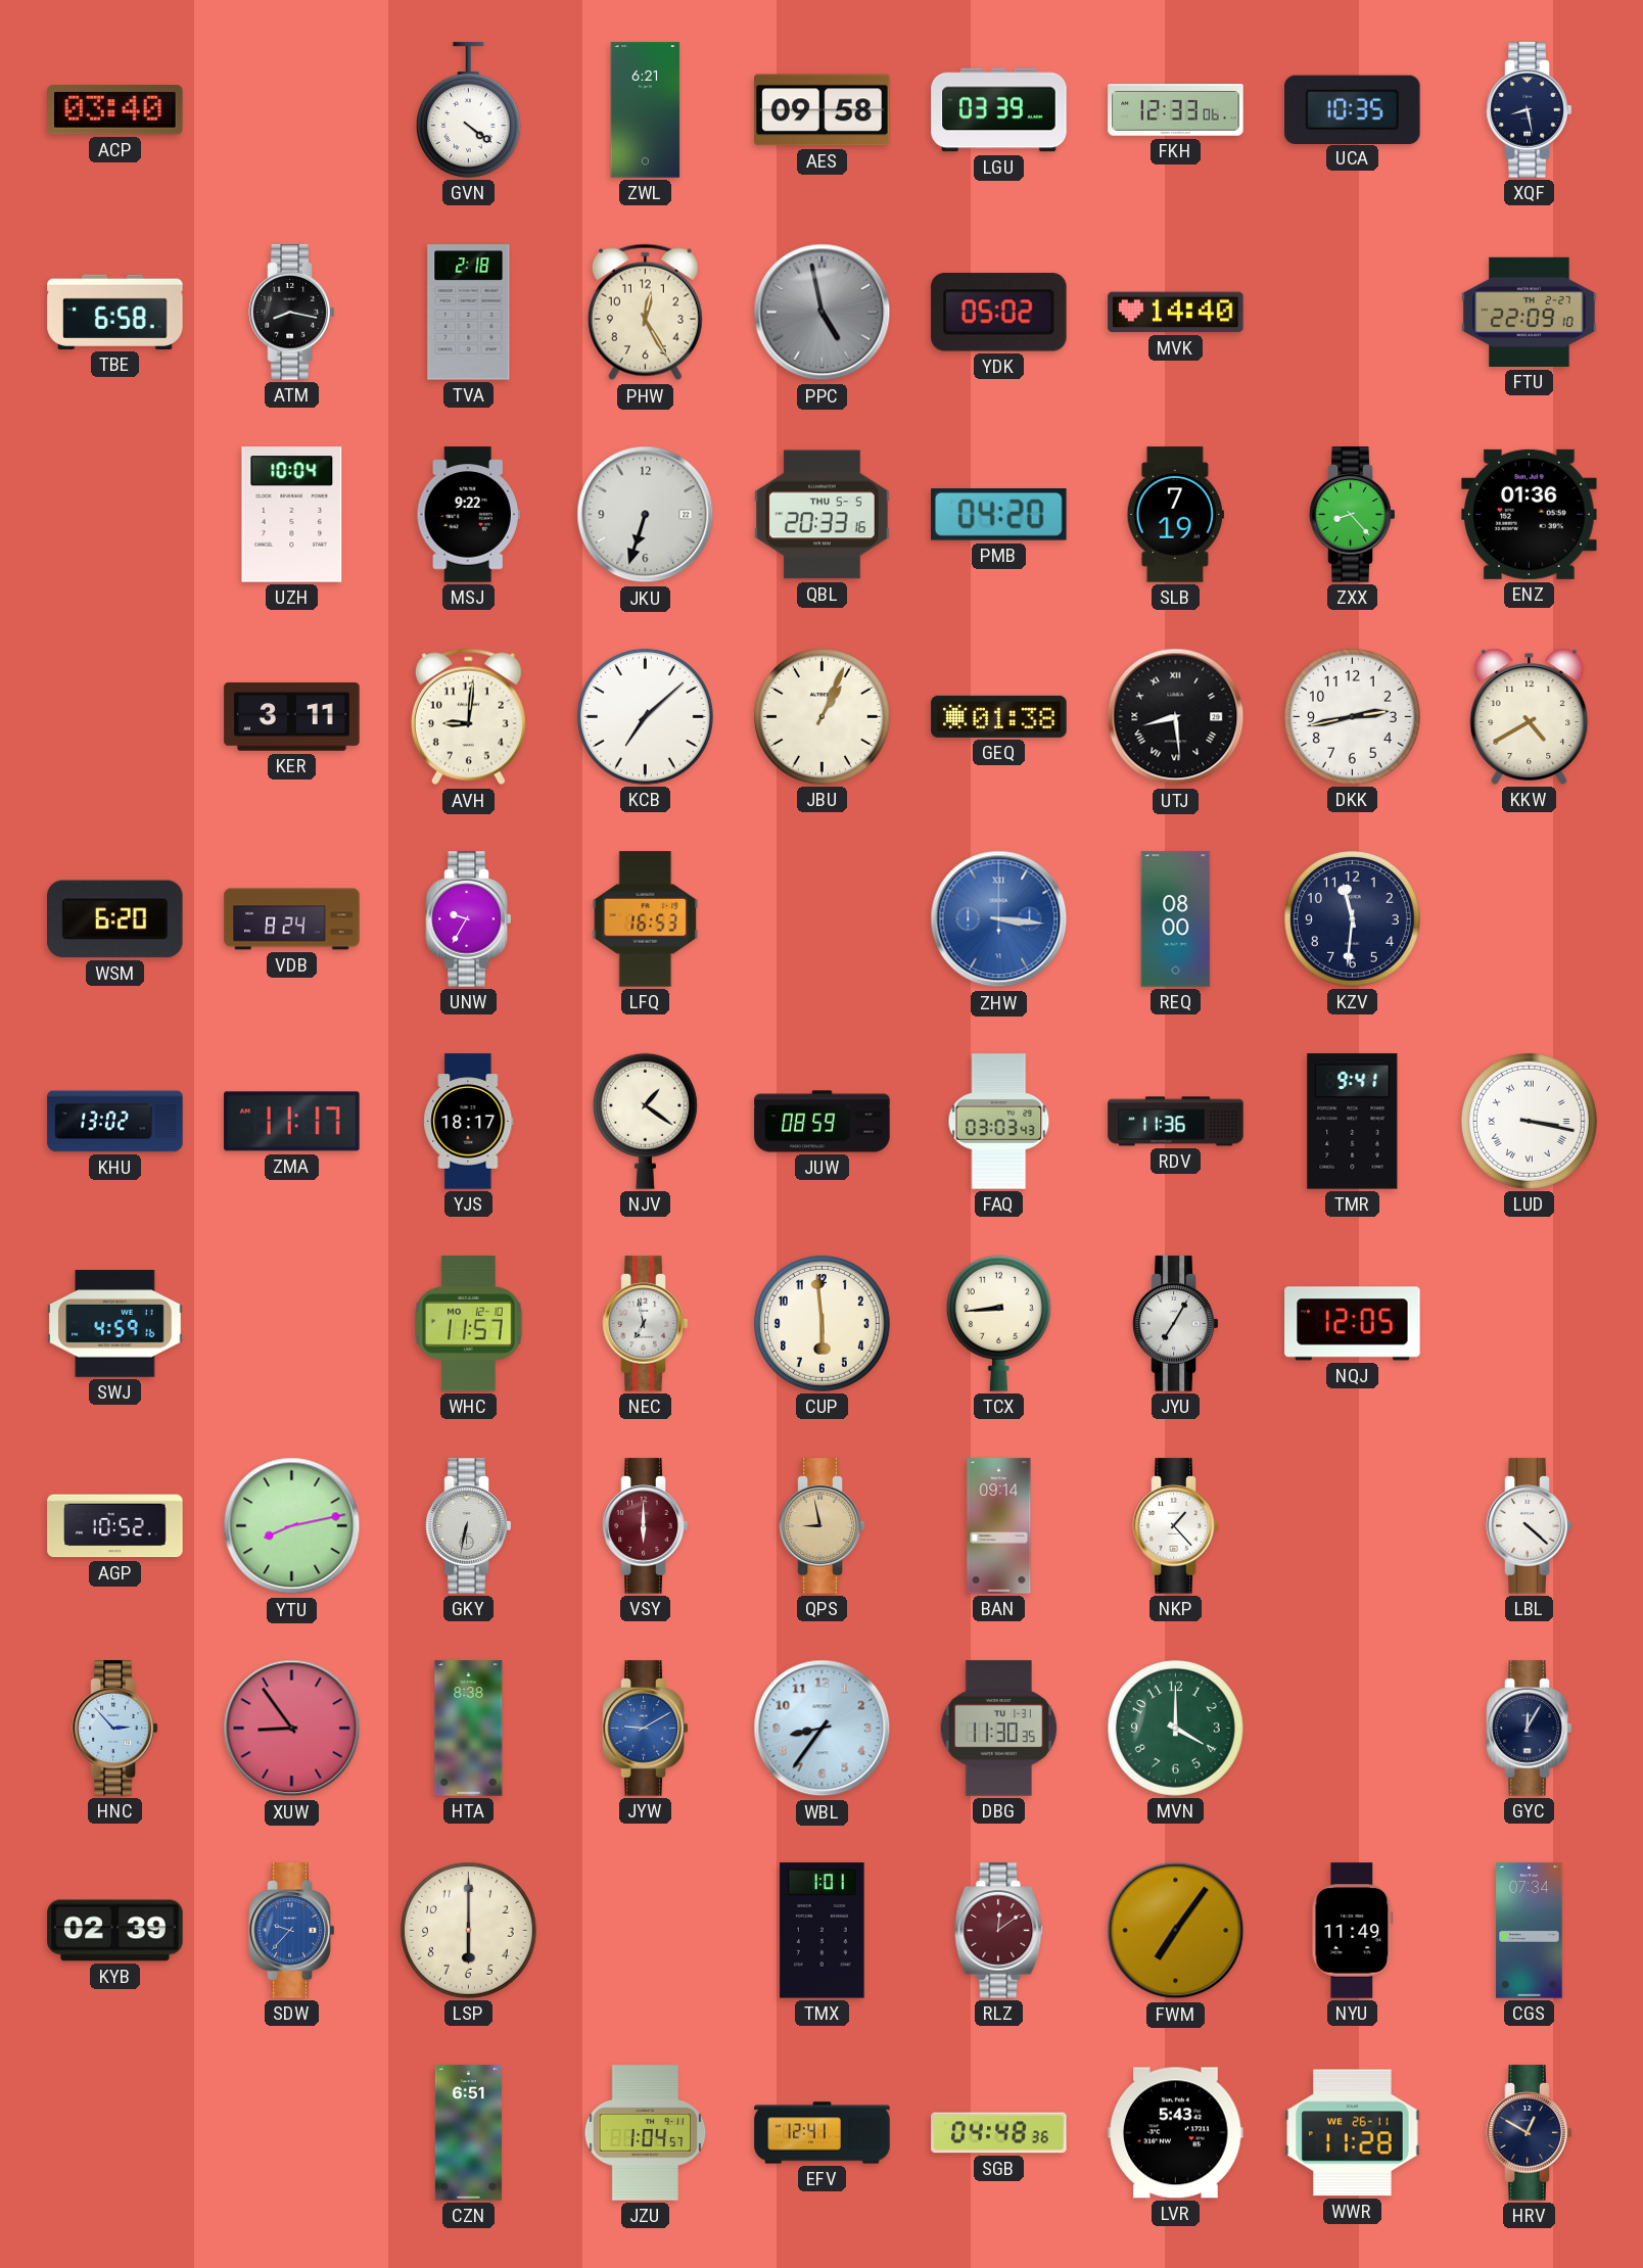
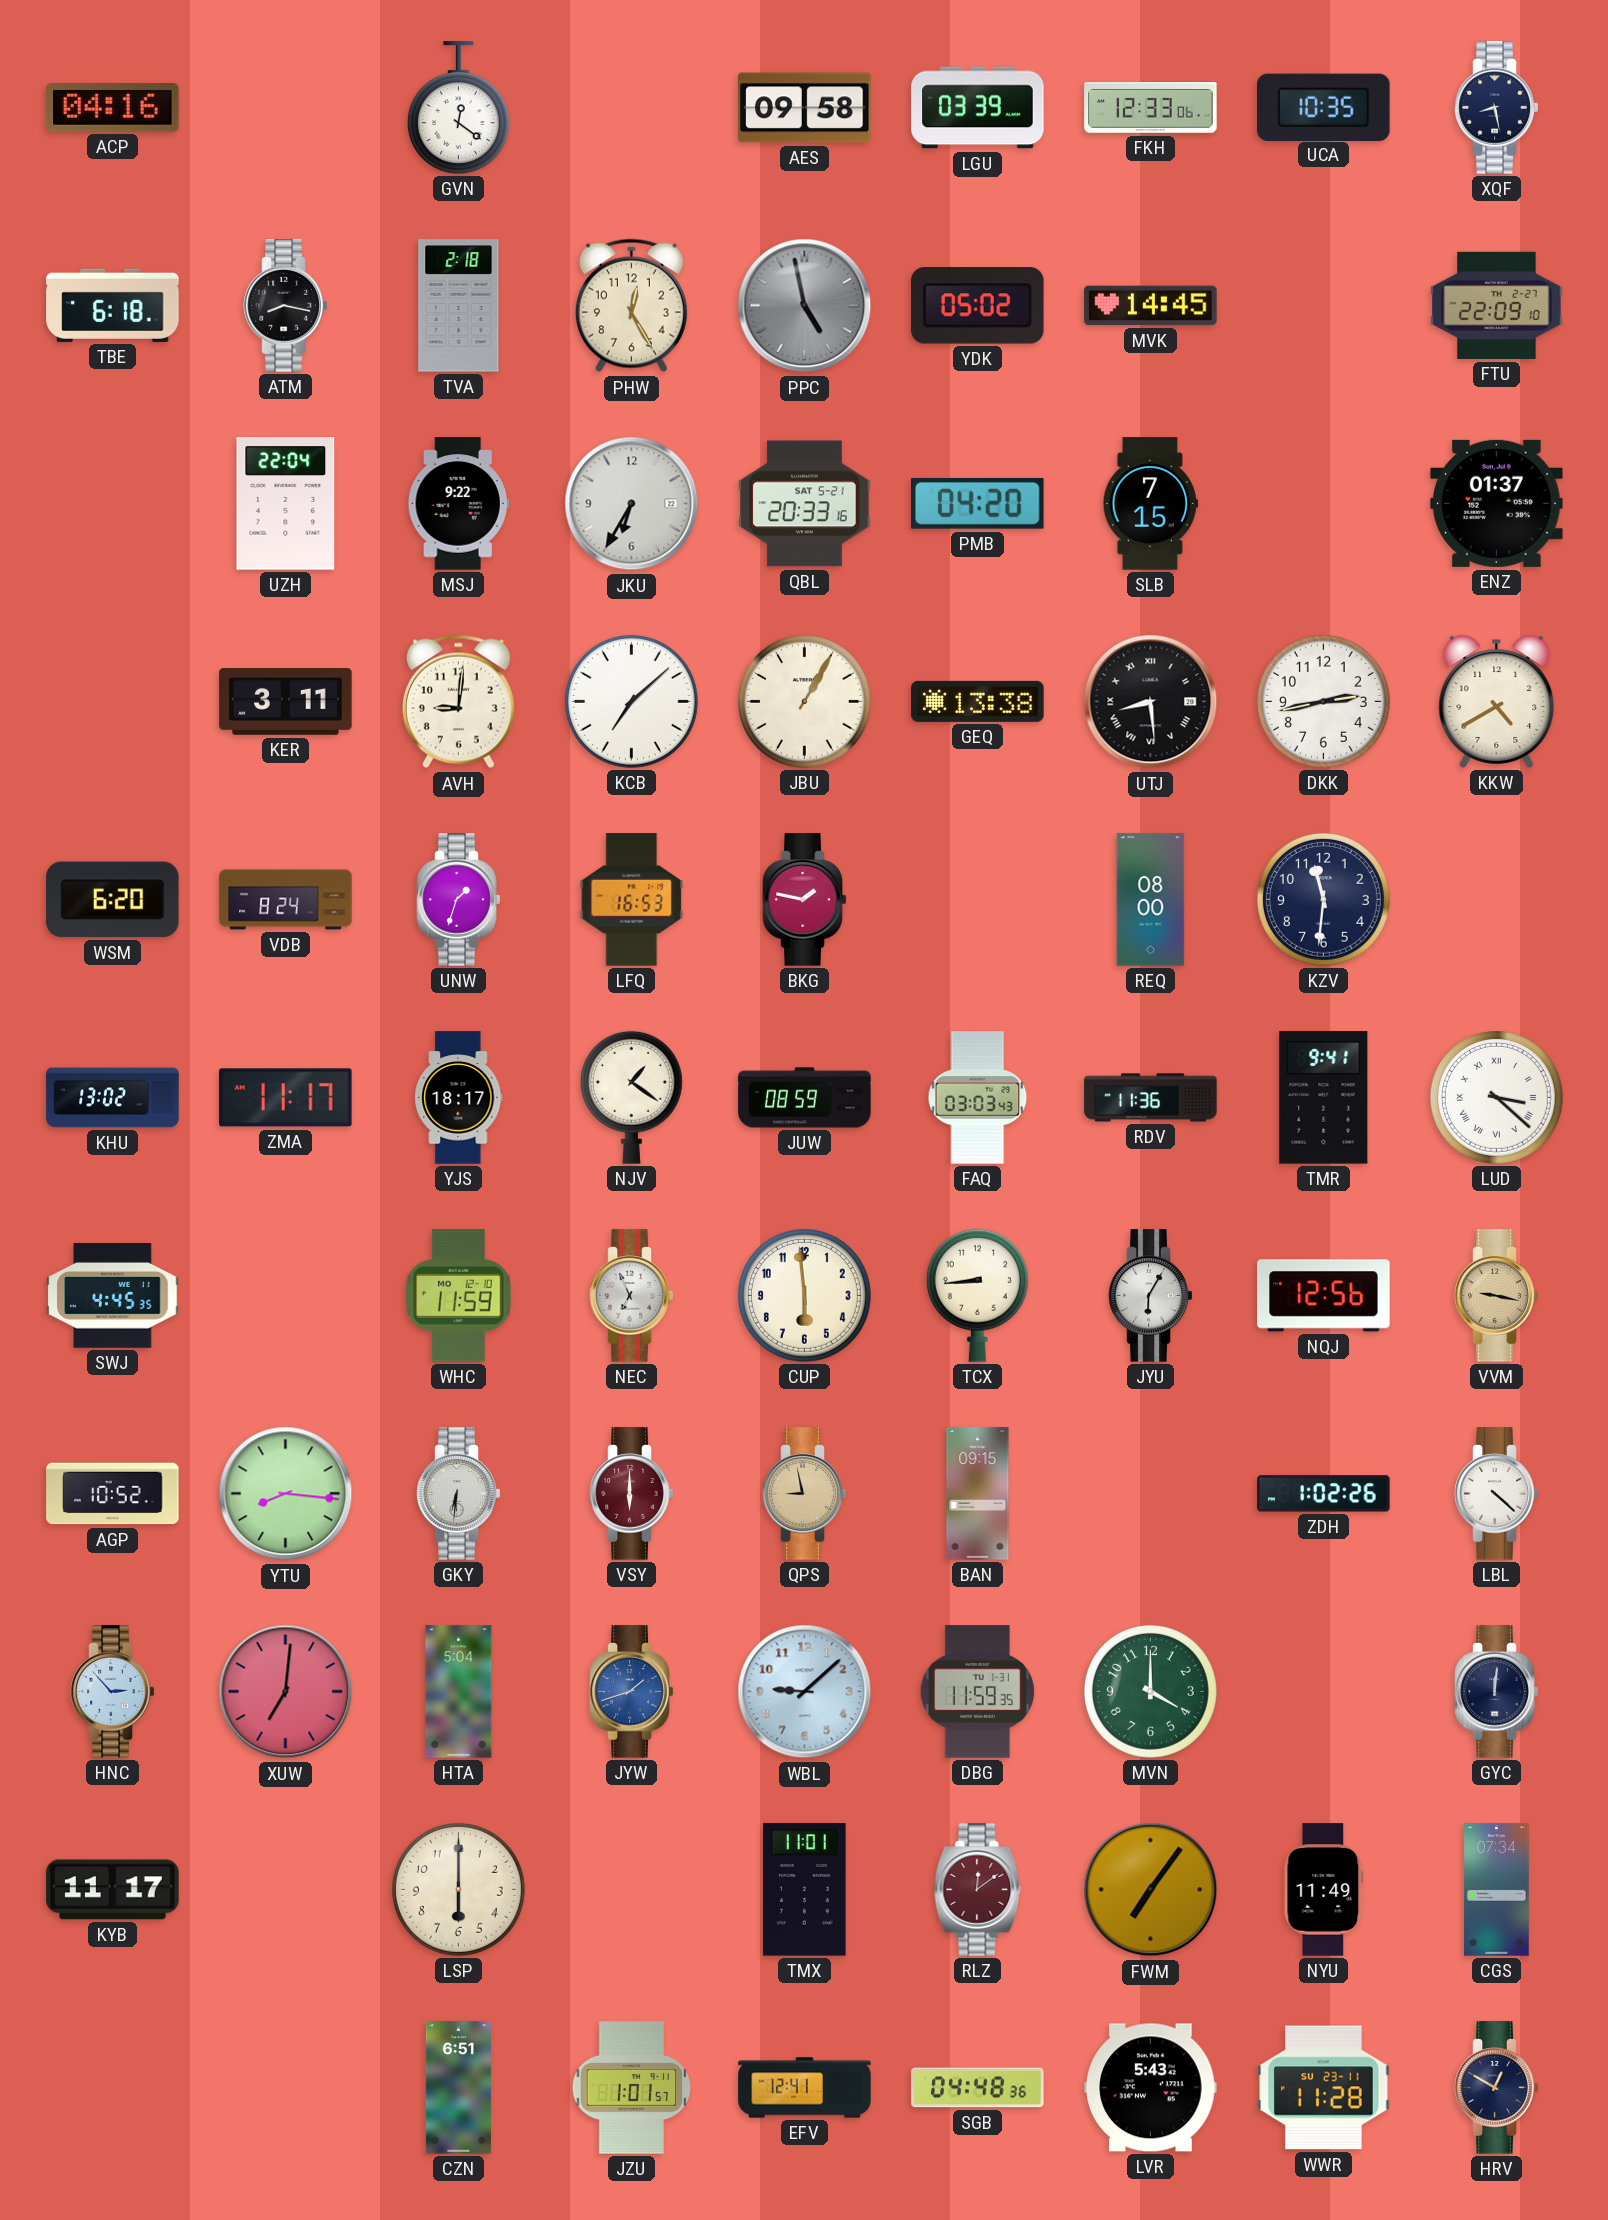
ACP: 03:40 -> 04:16
GVN: 4:21 -> 12:21
ZWL: 6:21 -> none
TBE: 6:58 -> 6:18
MVK: 14:40 -> 14:45
UZH: 10:04 -> 22:04
JKU: 6:33 -> 6:35
QBL date: THU 5-5 -> SAT 5-21
SLB: 7:19 -> 7:15
ZXX: 8:23 -> none
ENZ: 01:36 -> 01:37
JBU: 1:04 -> 1:05
GEQ: 01:38 -> 13:38
UNW: 9:35 -> 1:33
BKG: none -> 1:47
ZHW: 3:16 -> none
LUD: 3:17 -> 3:22
SWJ: 4:59 -> 4:45
WHC: 11:57 -> 11:59
NEC: 6:58 -> 6:56
JYU: 7:05 -> 6:05
NQJ: 12:05 -> 12:56
VVM: none -> 9:17
YTU: 8:13 -> 8:16
GKY: 6:32 -> 6:31
BAN: 09:14 -> 09:15
NKP: 1:23 -> none
ZDH: none -> 1:02
XUW: 8:54 -> 7:01
HTA: 8:38 -> 5:04
JYW: 9:10 -> 1:42
WBL: 8:36 -> 9:08
DBG: 11:30 -> 11:59
GYC: 12:05 -> 12:01
KYB: 02:39 -> 11:17
SDW: 9:37 -> none
TMX: 1:01 -> 11:01
JZU: 1:04 -> 1:01
WWR date: WE 26-11 -> SU 23-11
